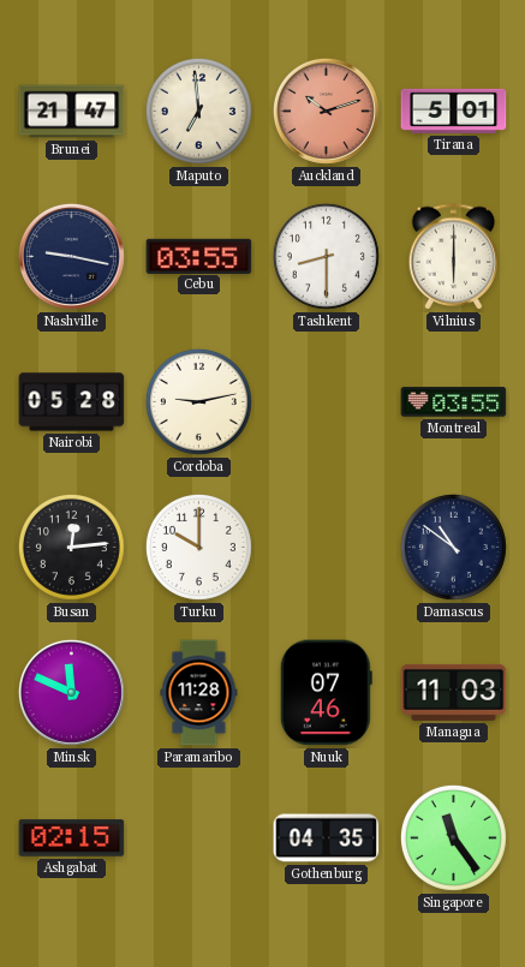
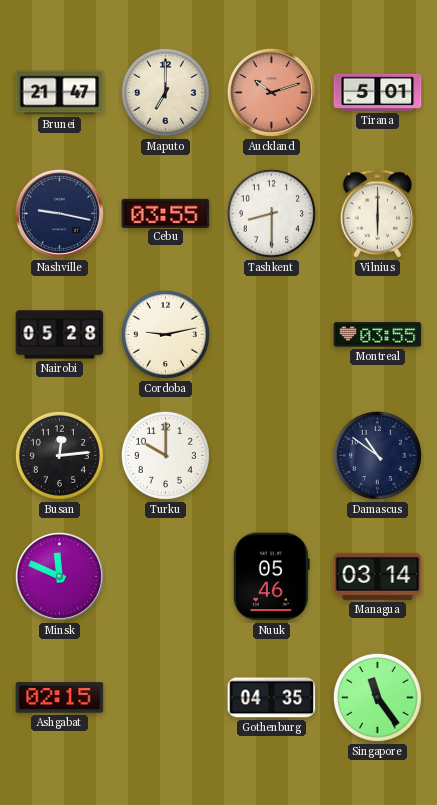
Maputo: 6:59 -> 7:00
Paramaribo: 11:28 -> none
Nuuk: 07:46 -> 05:46
Managua: 11:03 -> 03:14
